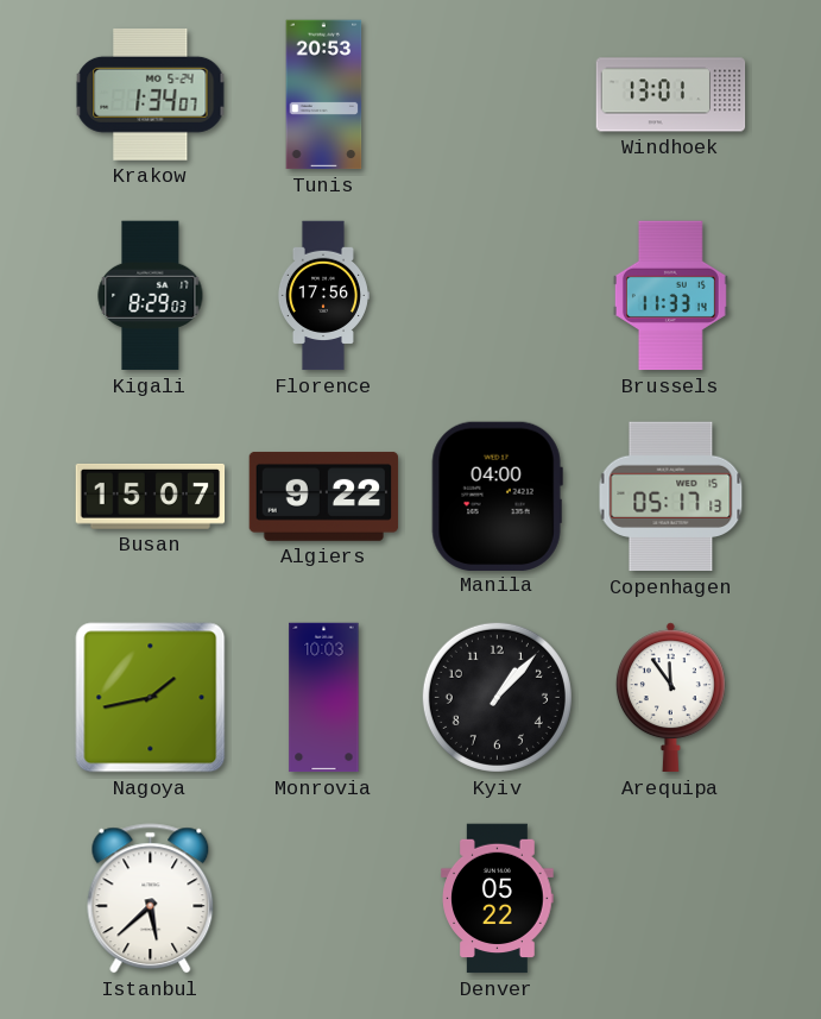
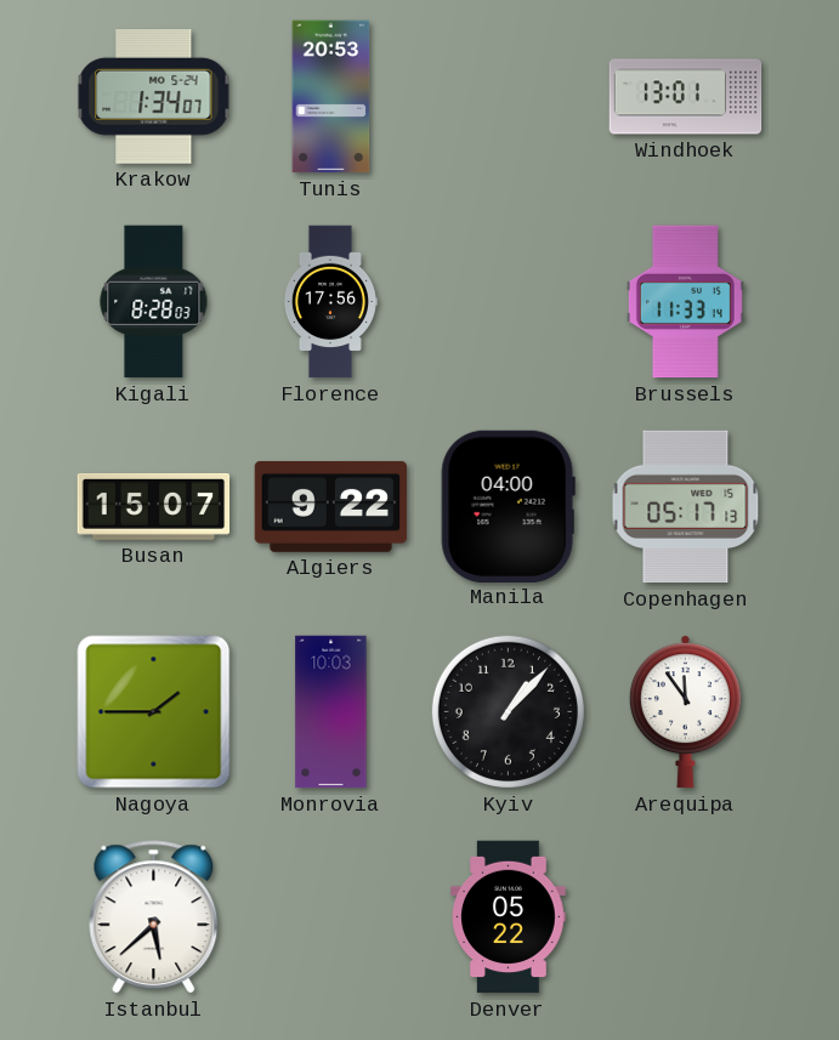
Kigali: 8:29 -> 8:28
Nagoya: 1:43 -> 1:45
